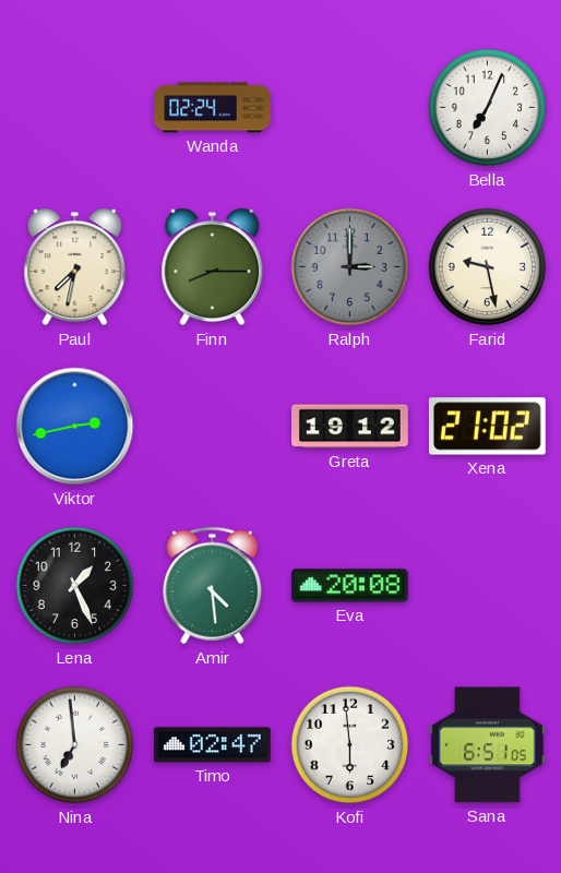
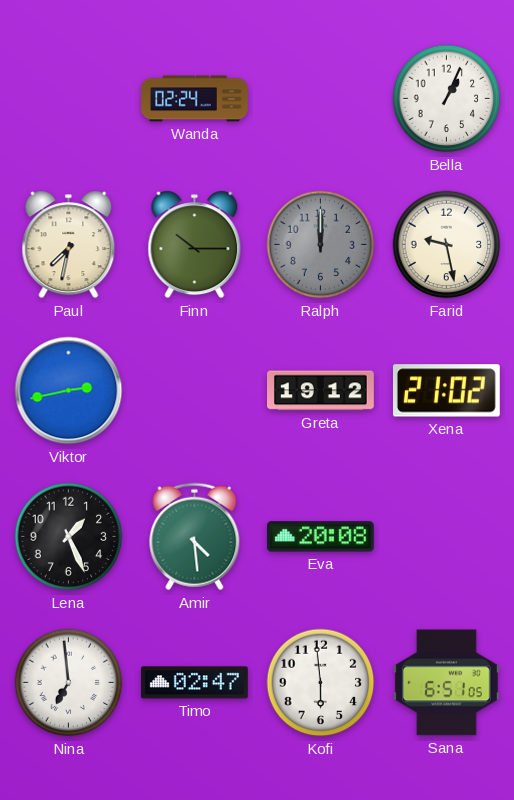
Bella: 7:04 -> 1:04
Finn: 8:15 -> 10:15
Ralph: 3:00 -> 12:00
